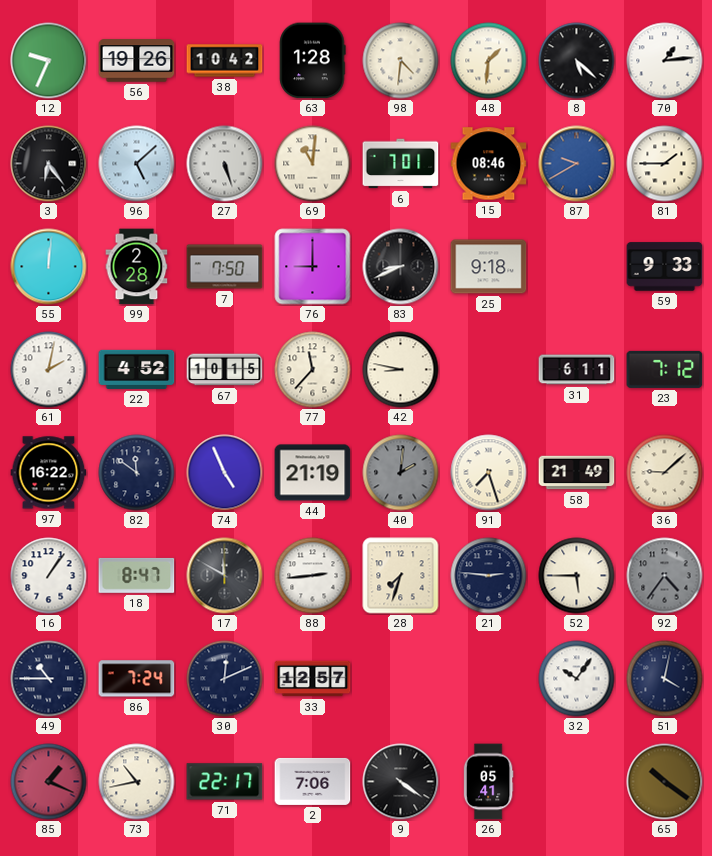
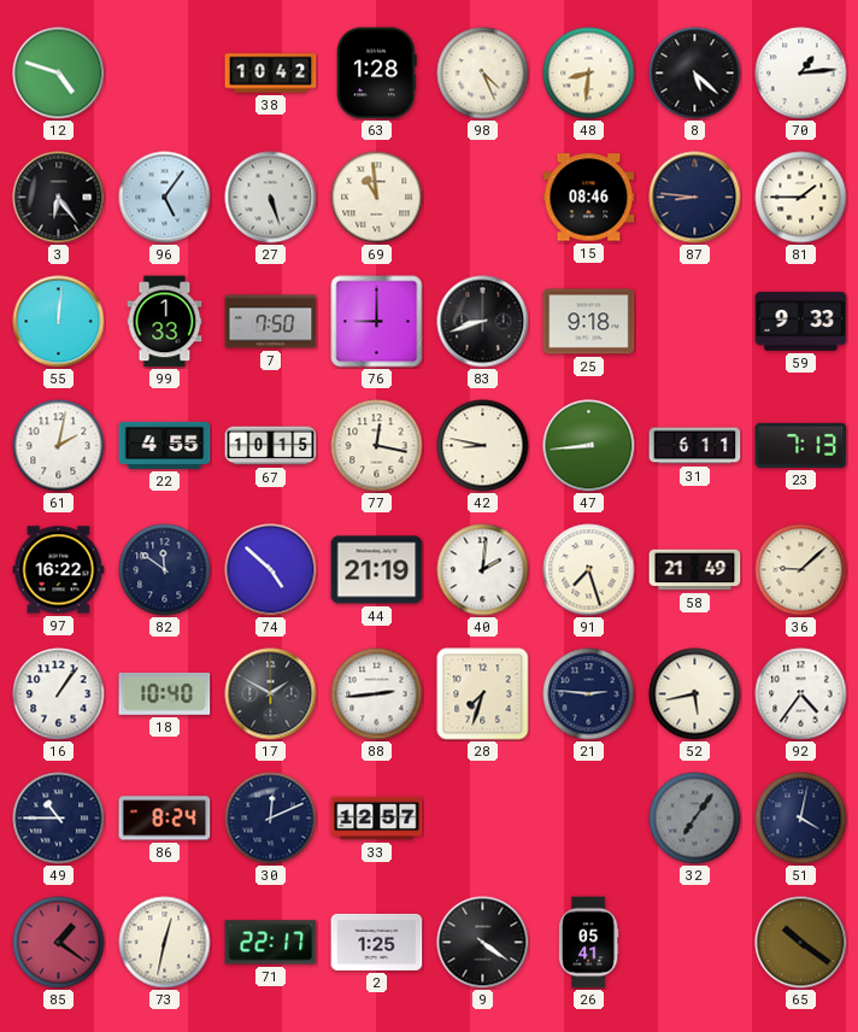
12: 9:34 -> 4:48
56: 19:26 -> none
98: 4:31 -> 4:26
48: 1:31 -> 8:31
96: 5:08 -> 5:06
69: 11:01 -> 10:59
6: 7:01 -> none
87: 9:40 -> 8:46
87 dial: blue -> navy
99: 2:28 -> 1:33
83: 8:41 -> 8:42
22: 4:52 -> 4:55
77: 11:37 -> 12:17
47: none -> 8:44
23: 7:12 -> 7:13
74: 4:56 -> 4:52
40 dial: grey -> white
18: 8:47 -> 10:40
17: 11:50 -> 1:50
52: 5:45 -> 5:43
92 dial: grey -> white
86: 7:24 -> 8:24
32: 10:06 -> 7:06
32 dial: white -> grey
85: 1:19 -> 1:21
73: 10:43 -> 12:32
2: 7:06 -> 1:25
